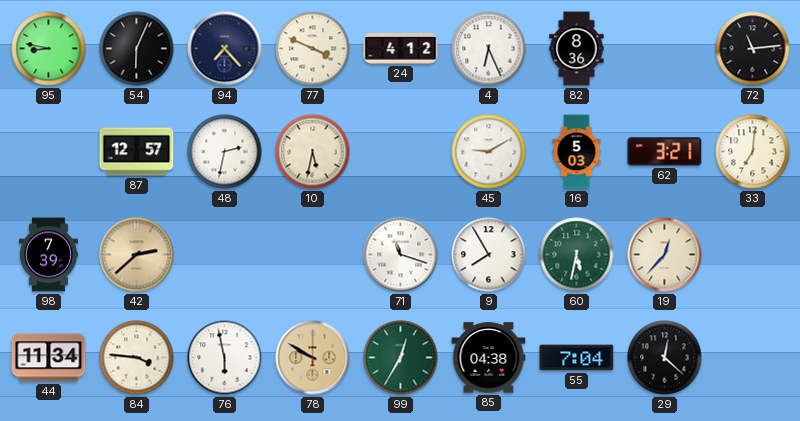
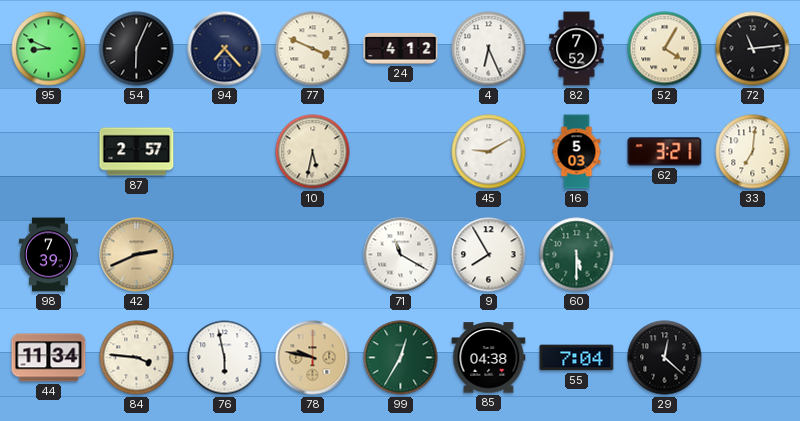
95: 8:47 -> 8:49
82: 8:36 -> 7:52
52: none -> 4:05
87: 12:57 -> 2:57
48: 2:32 -> none
42: 2:38 -> 2:41
71: 11:18 -> 11:20
60: 5:32 -> 5:30
19: 12:37 -> none
78: 9:50 -> 9:47
